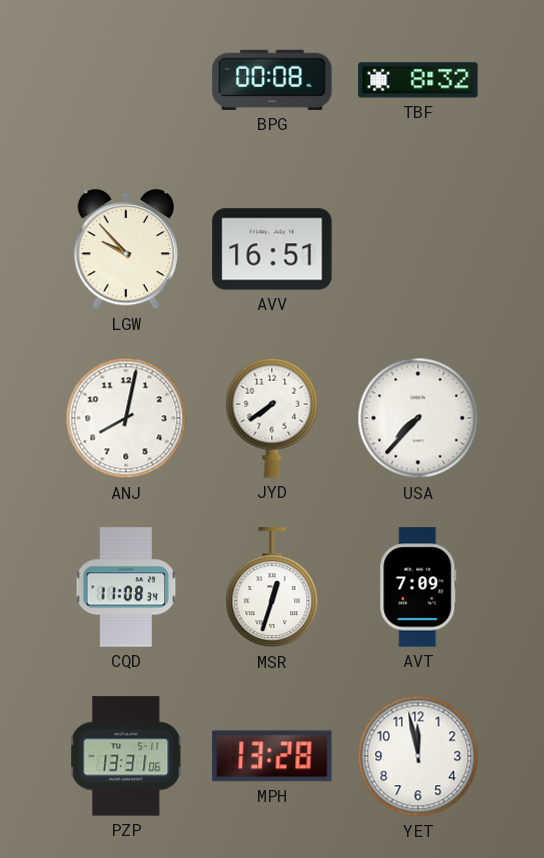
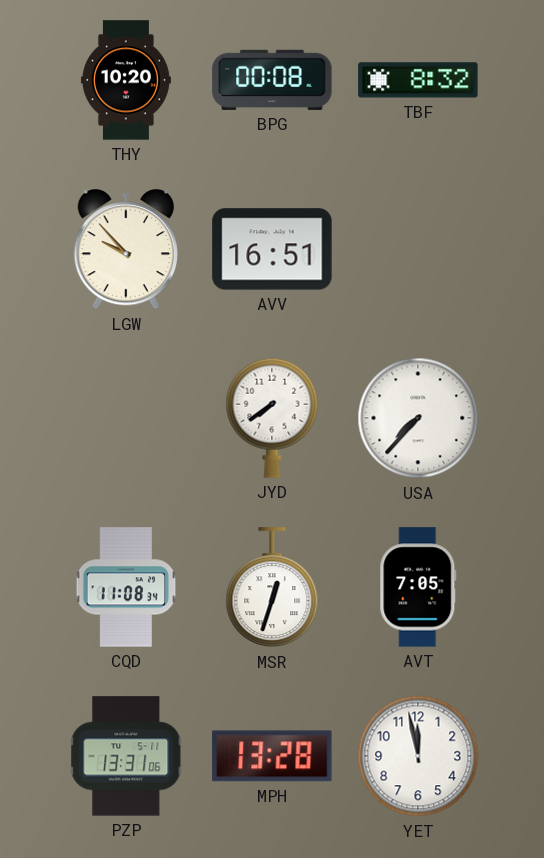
THY: none -> 10:20
ANJ: 8:02 -> none
AVT: 7:09 -> 7:05
